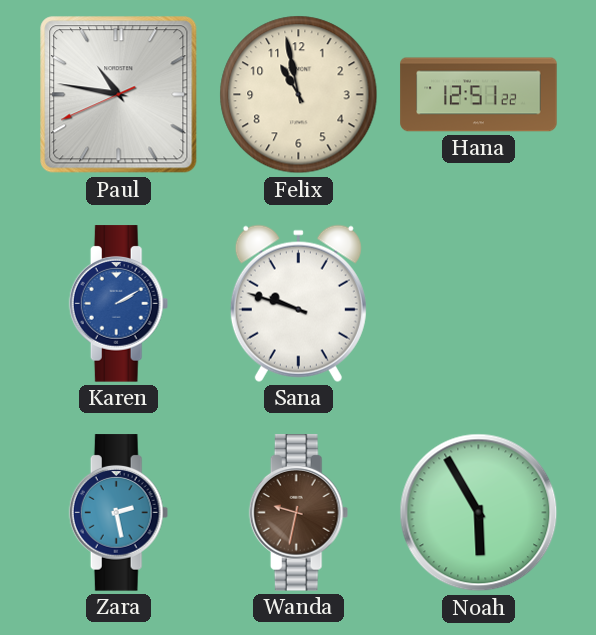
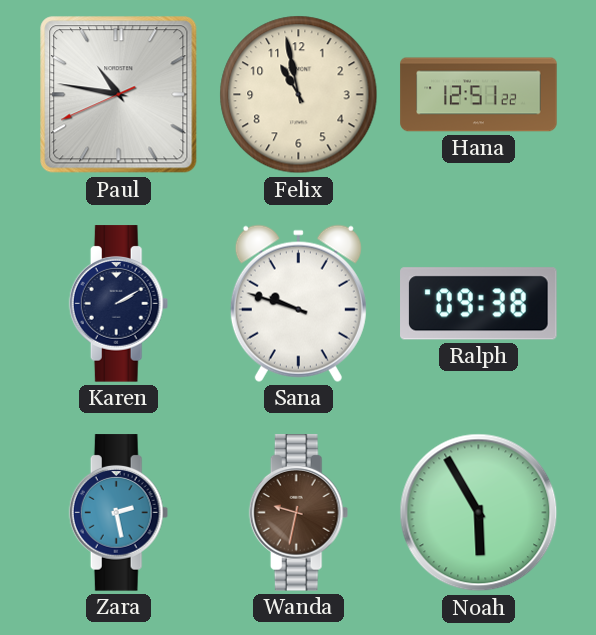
Karen dial: blue -> navy
Ralph: none -> 09:38
